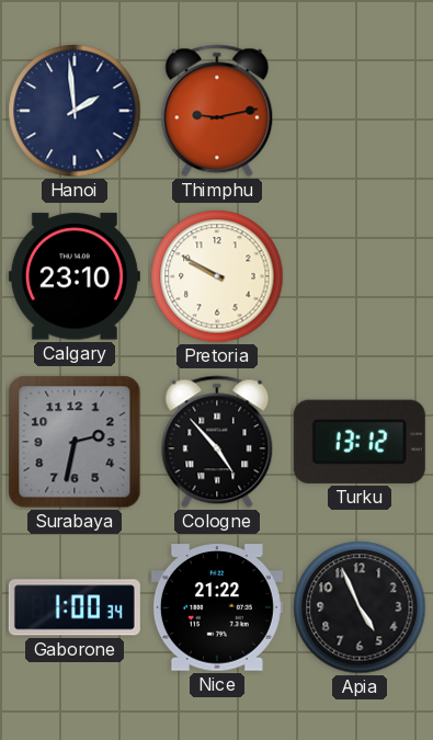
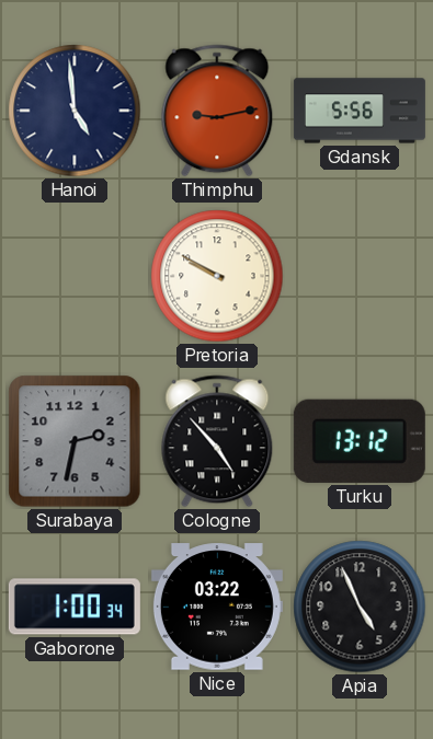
Hanoi: 1:59 -> 4:59
Gdansk: none -> 5:56
Calgary: 23:10 -> none
Nice: 21:22 -> 03:22
